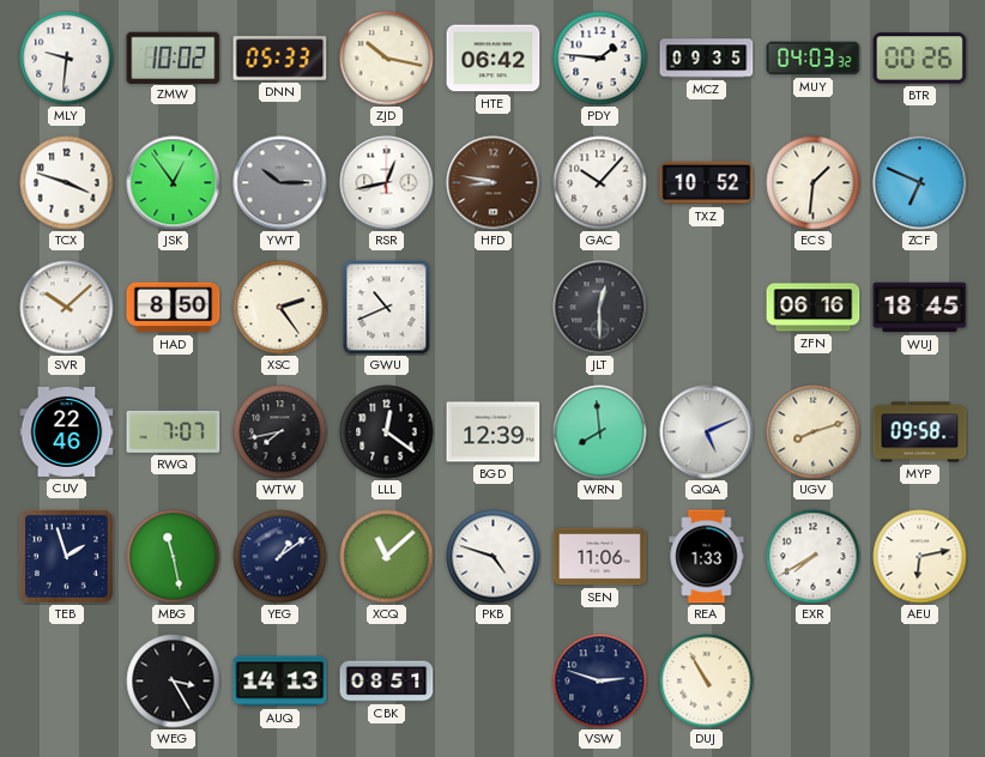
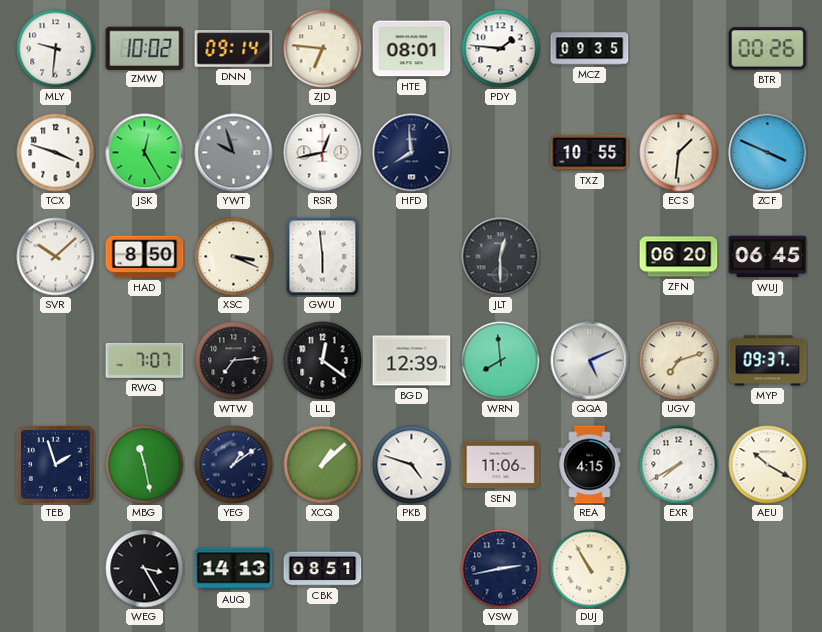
DNN: 05:33 -> 09:14
ZJD: 10:17 -> 6:46
HTE: 06:42 -> 08:01
MUY: 04:03 -> none
JSK: 12:54 -> 12:25
YWT: 10:15 -> 9:57
HFD: 8:47 -> 7:59
HFD dial: brown -> navy
GAC: 10:07 -> none
TXZ: 10:52 -> 10:55
ZCF: 6:49 -> 3:49
XSC: 2:24 -> 3:19
GWU: 10:41 -> 5:59
ZFN: 06:16 -> 06:20
WUJ: 18:45 -> 06:45
CUV: 22:46 -> none
WTW: 7:43 -> 7:14
UGV: 8:12 -> 7:12
MYP: 09:58 -> 09:37
XCQ: 11:08 -> 1:08
REA: 1:33 -> 4:15
AEU: 6:13 -> 10:20
VSW: 2:48 -> 2:43
